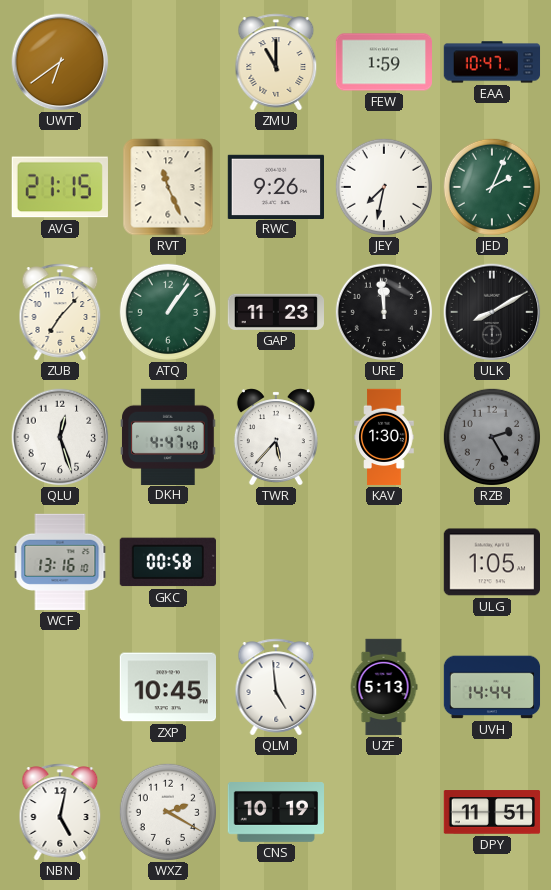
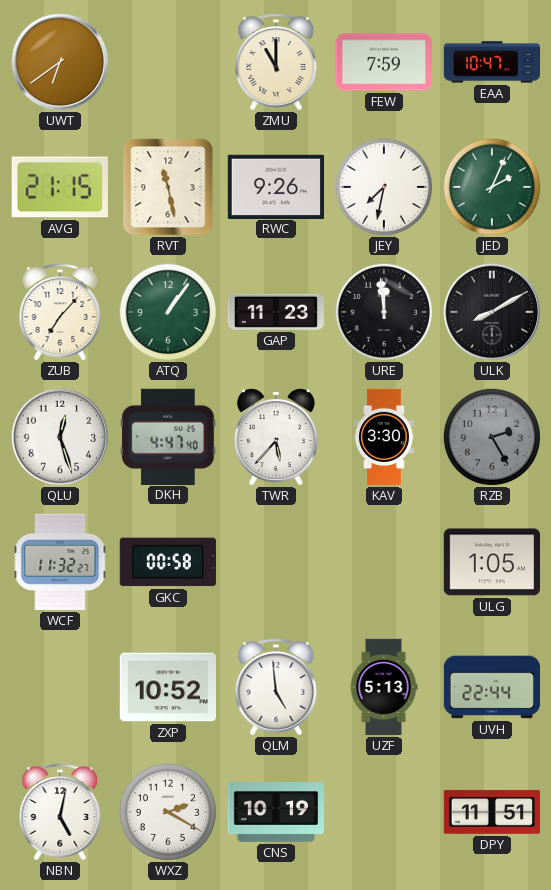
FEW: 1:59 -> 7:59
RVT: 11:26 -> 11:28
KAV: 1:30 -> 3:30
WCF: 13:16 -> 11:32
ZXP: 10:45 -> 10:52
UVH: 14:44 -> 22:44
